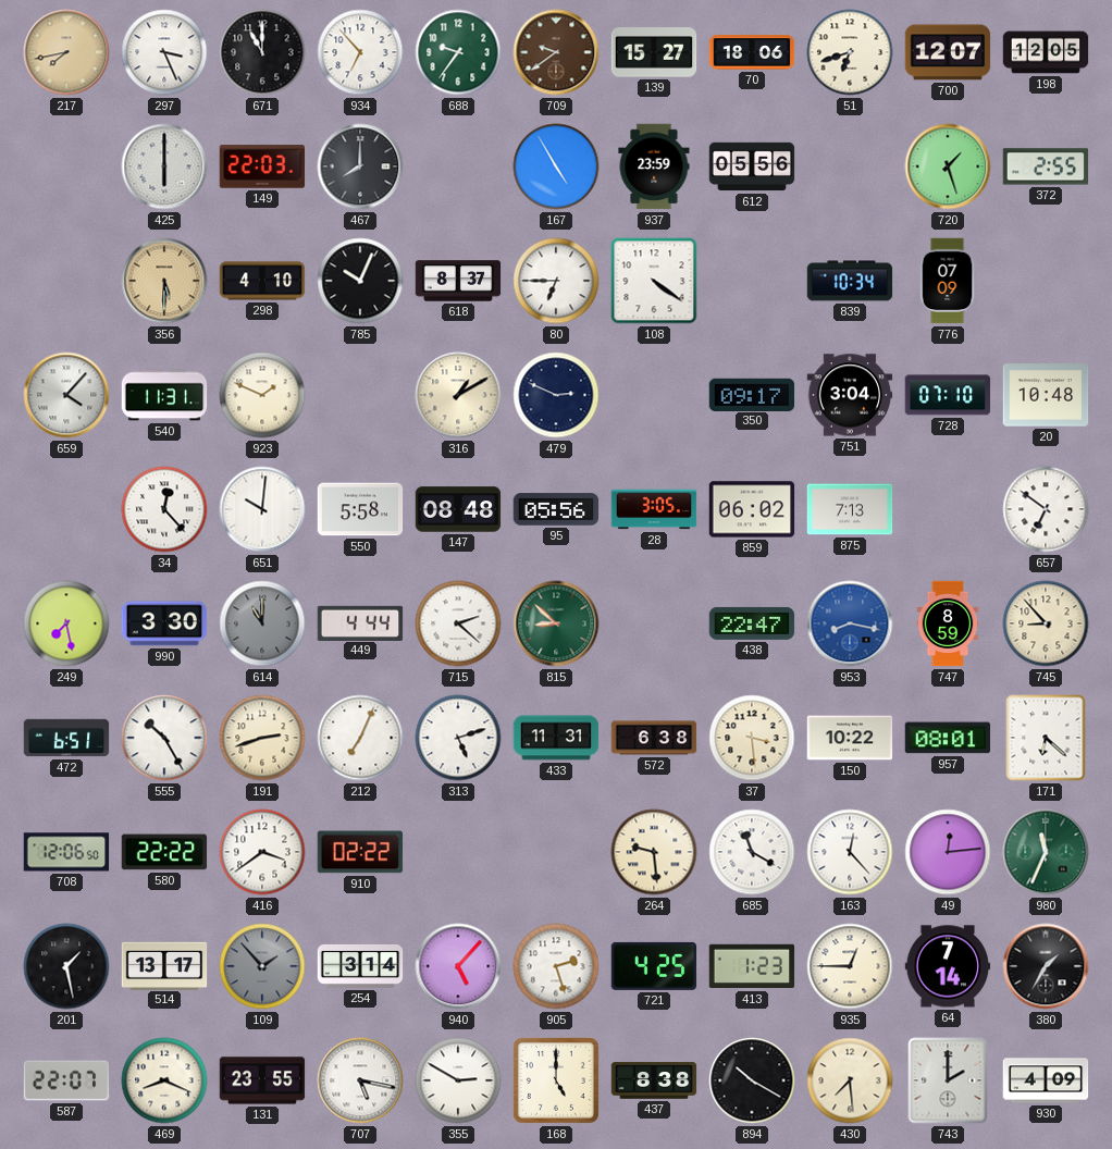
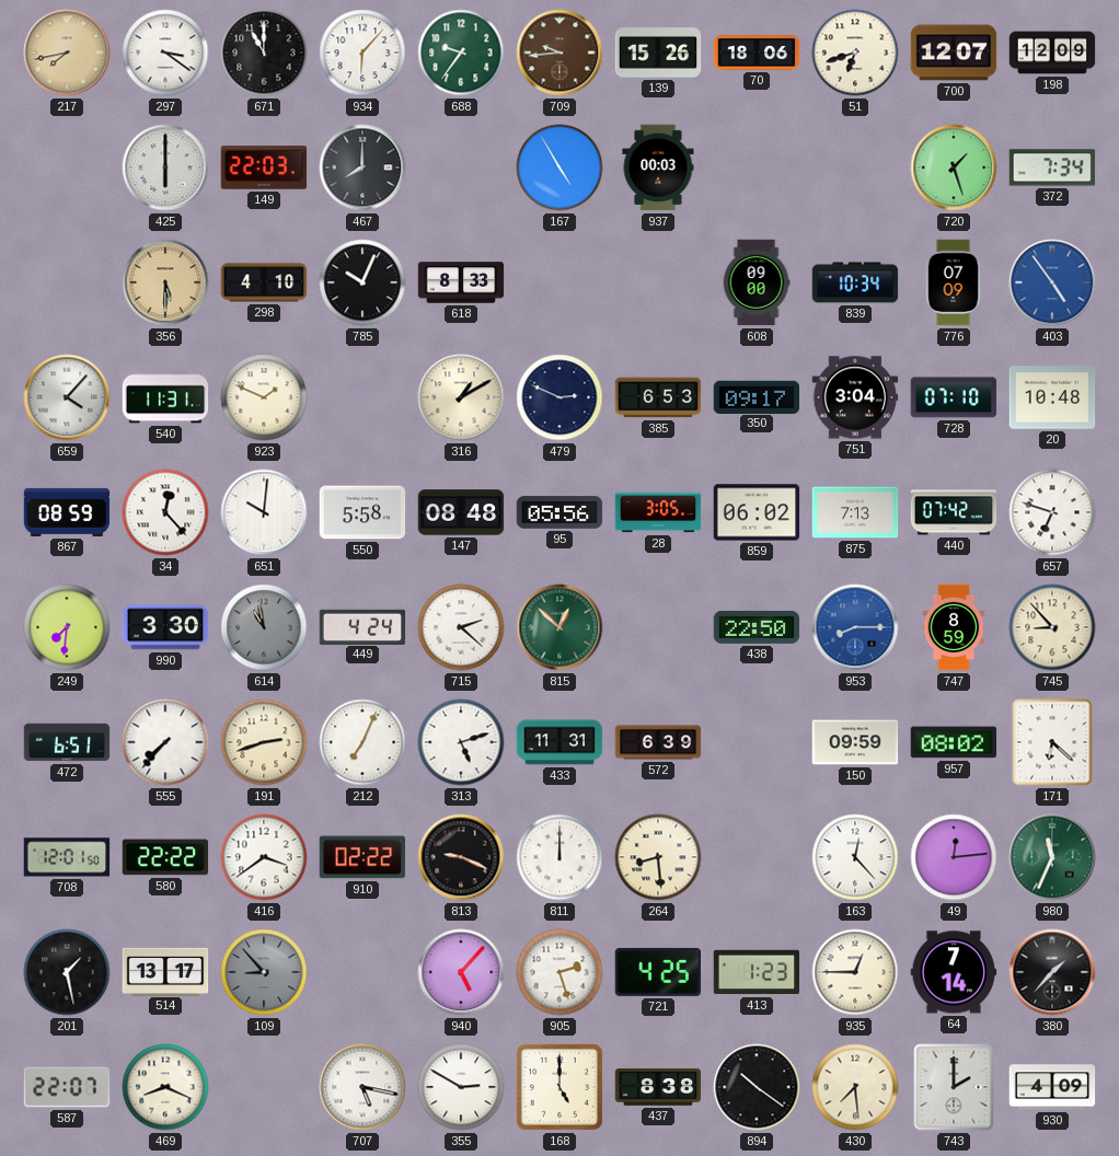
297: 3:26 -> 3:21
934: 6:53 -> 6:07
709: 9:39 -> 9:44
139: 15:27 -> 15:26
198: 12:05 -> 12:09
937: 23:59 -> 00:03
612: 05:56 -> none
372: 2:55 -> 7:34
618: 8:37 -> 8:33
80: 6:45 -> none
108: 4:21 -> none
608: none -> 09:00
403: none -> 4:54
385: none -> 6:53
867: none -> 08:59
440: none -> 07:42
657: 6:51 -> 6:48
249: 7:28 -> 7:31
614: 11:00 -> 10:58
449: 4:44 -> 4:24
815: 8:52 -> 12:52
438: 22:47 -> 22:50
953: 8:17 -> 8:15
555: 10:25 -> 7:37
572: 6:38 -> 6:39
37: 3:29 -> none
150: 10:22 -> 09:59
957: 08:01 -> 08:02
708: 12:06 -> 12:01
813: none -> 9:19
811: none -> 12:00
264: 9:29 -> 8:29
685: 11:20 -> none
109: 1:53 -> 8:53
254: 3:14 -> none
380: 1:35 -> 1:37
131: 23:55 -> none
894: 10:20 -> 10:21
